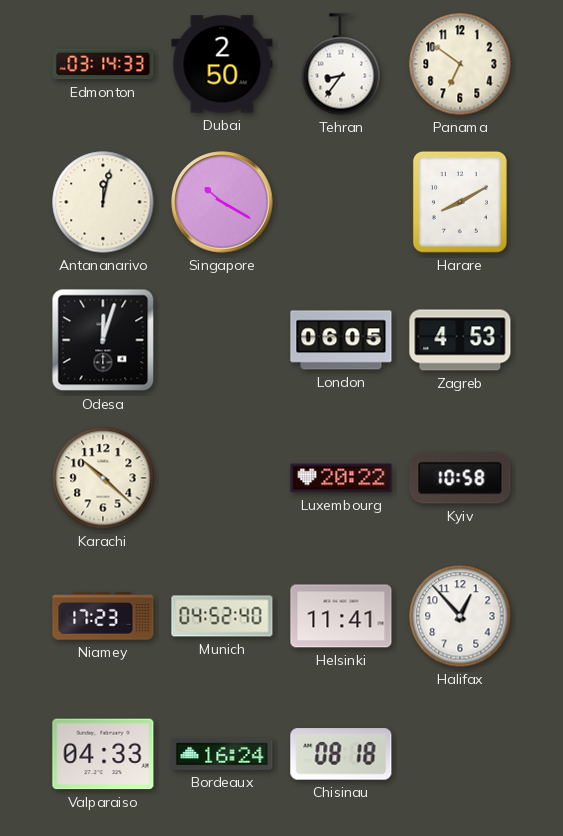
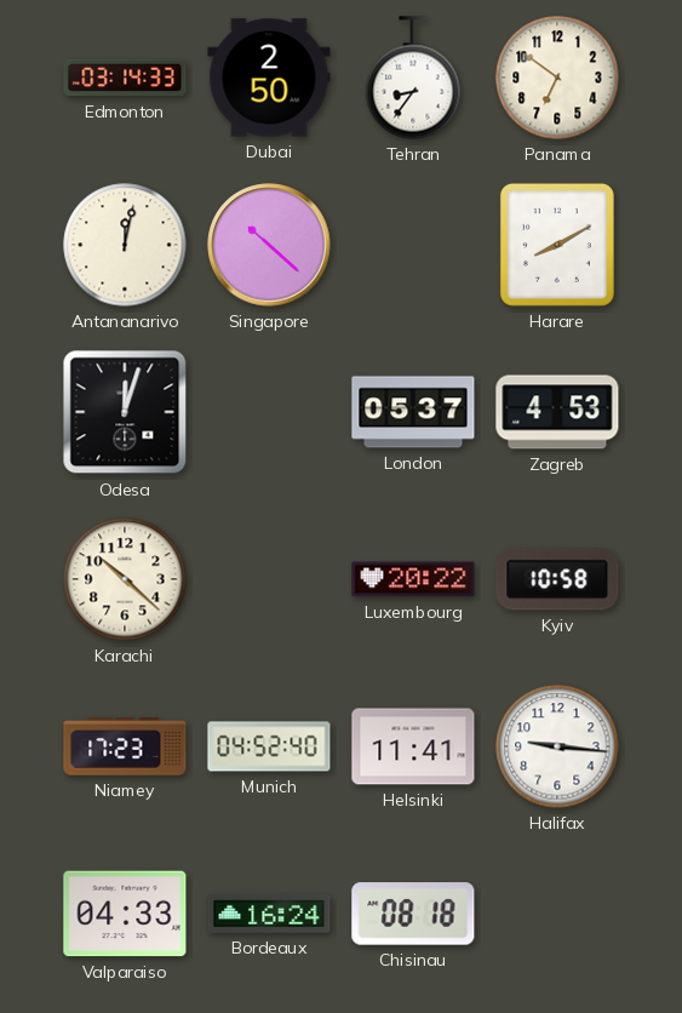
Singapore: 10:20 -> 10:22
London: 06:05 -> 05:37
Halifax: 12:53 -> 9:16
